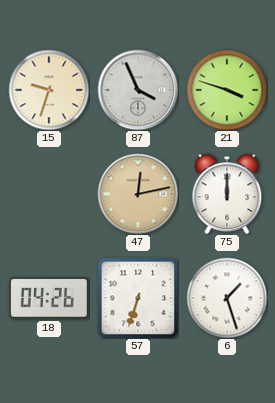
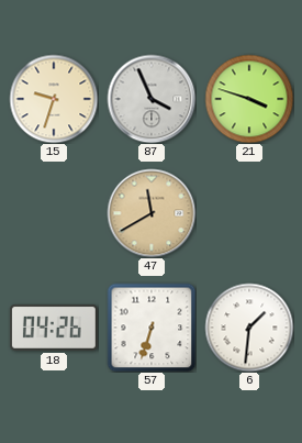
47: 12:13 -> 11:40
75: 12:00 -> none
6: 1:27 -> 1:31
